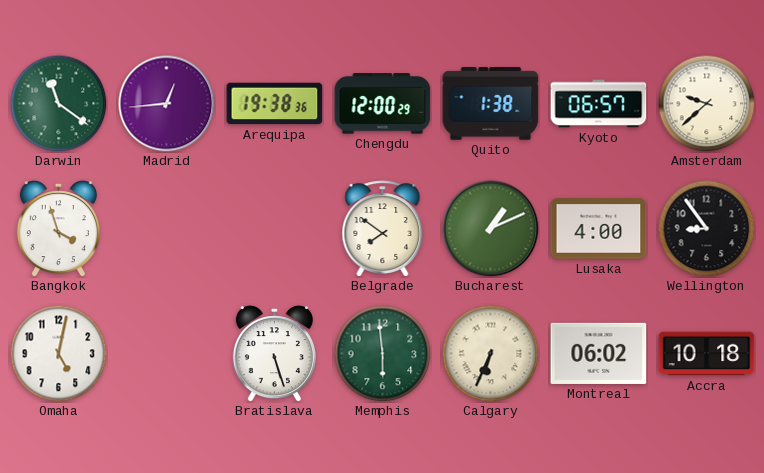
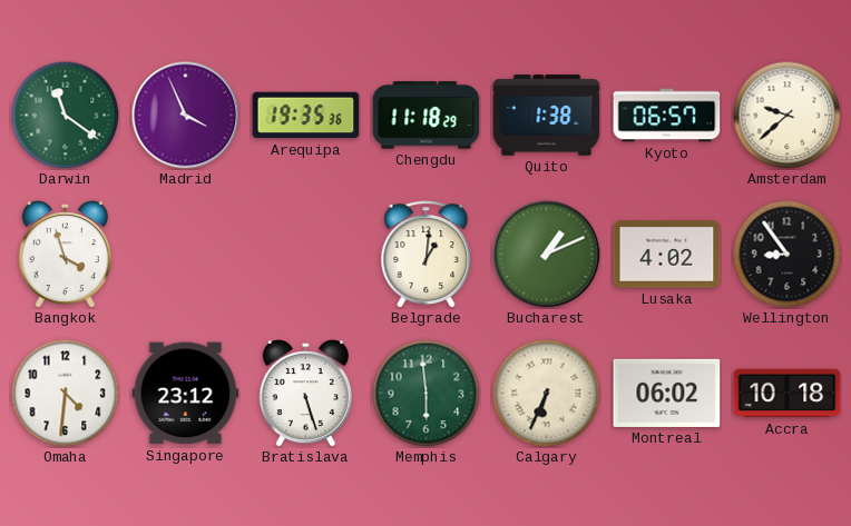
Madrid: 12:44 -> 3:56
Arequipa: 19:38 -> 19:35
Chengdu: 12:00 -> 11:18
Belgrade: 7:51 -> 1:01
Lusaka: 4:00 -> 4:02
Omaha: 5:02 -> 4:31
Singapore: none -> 23:12
